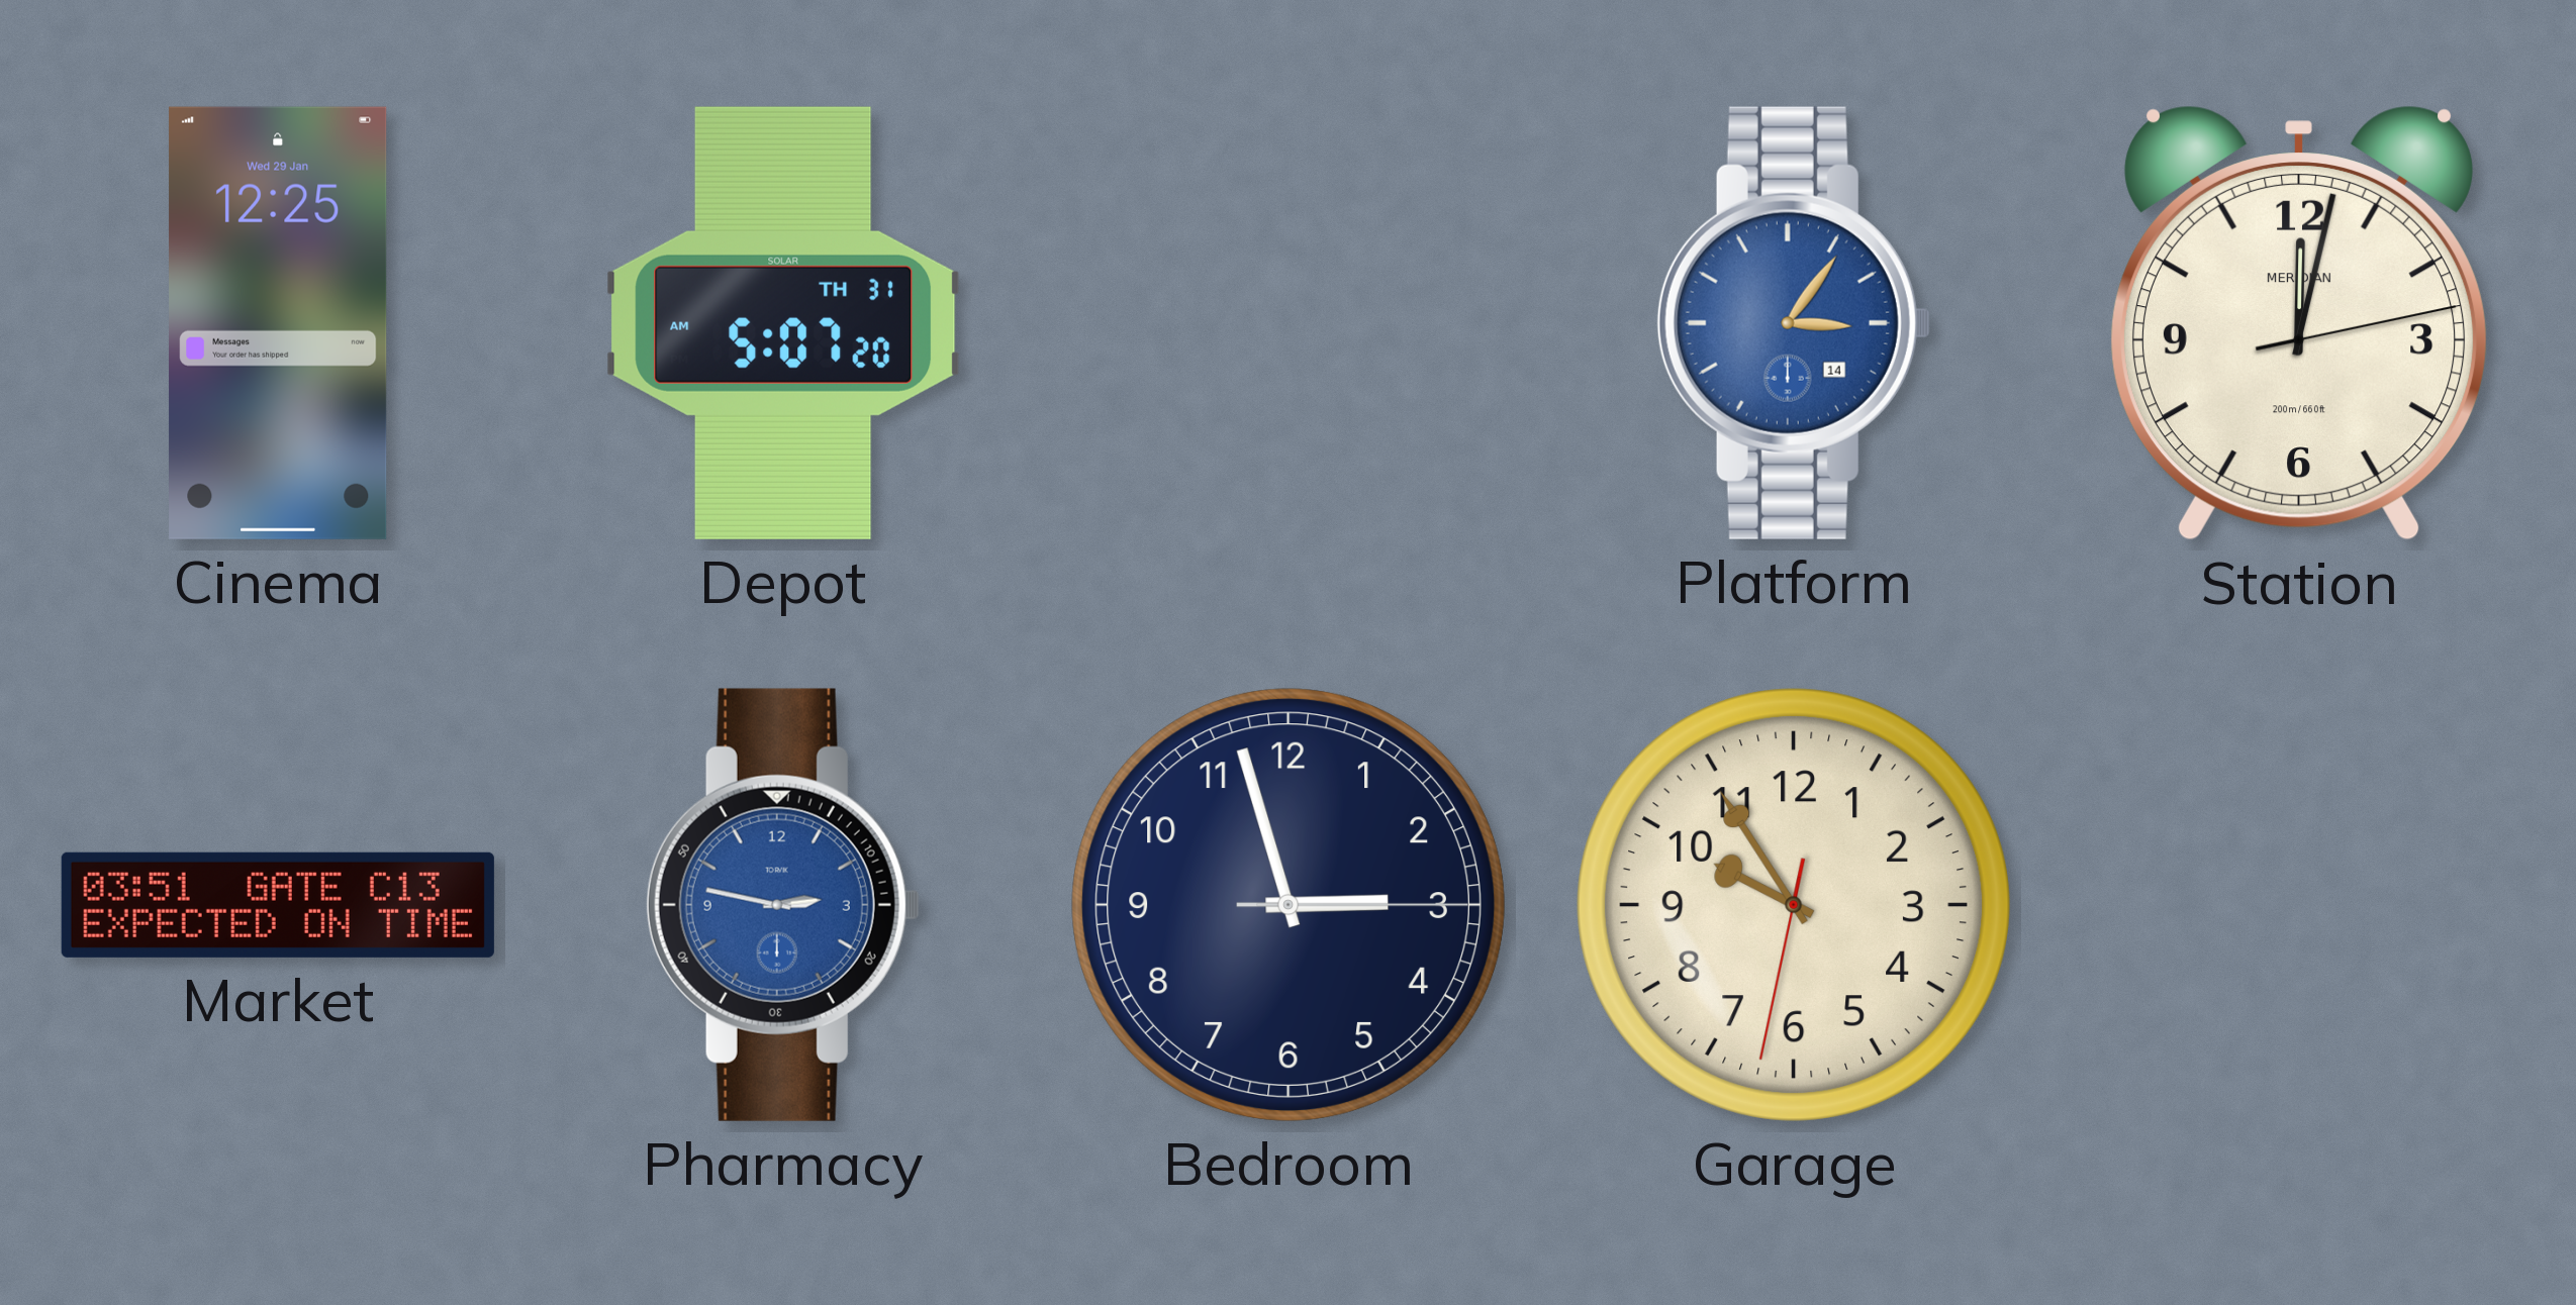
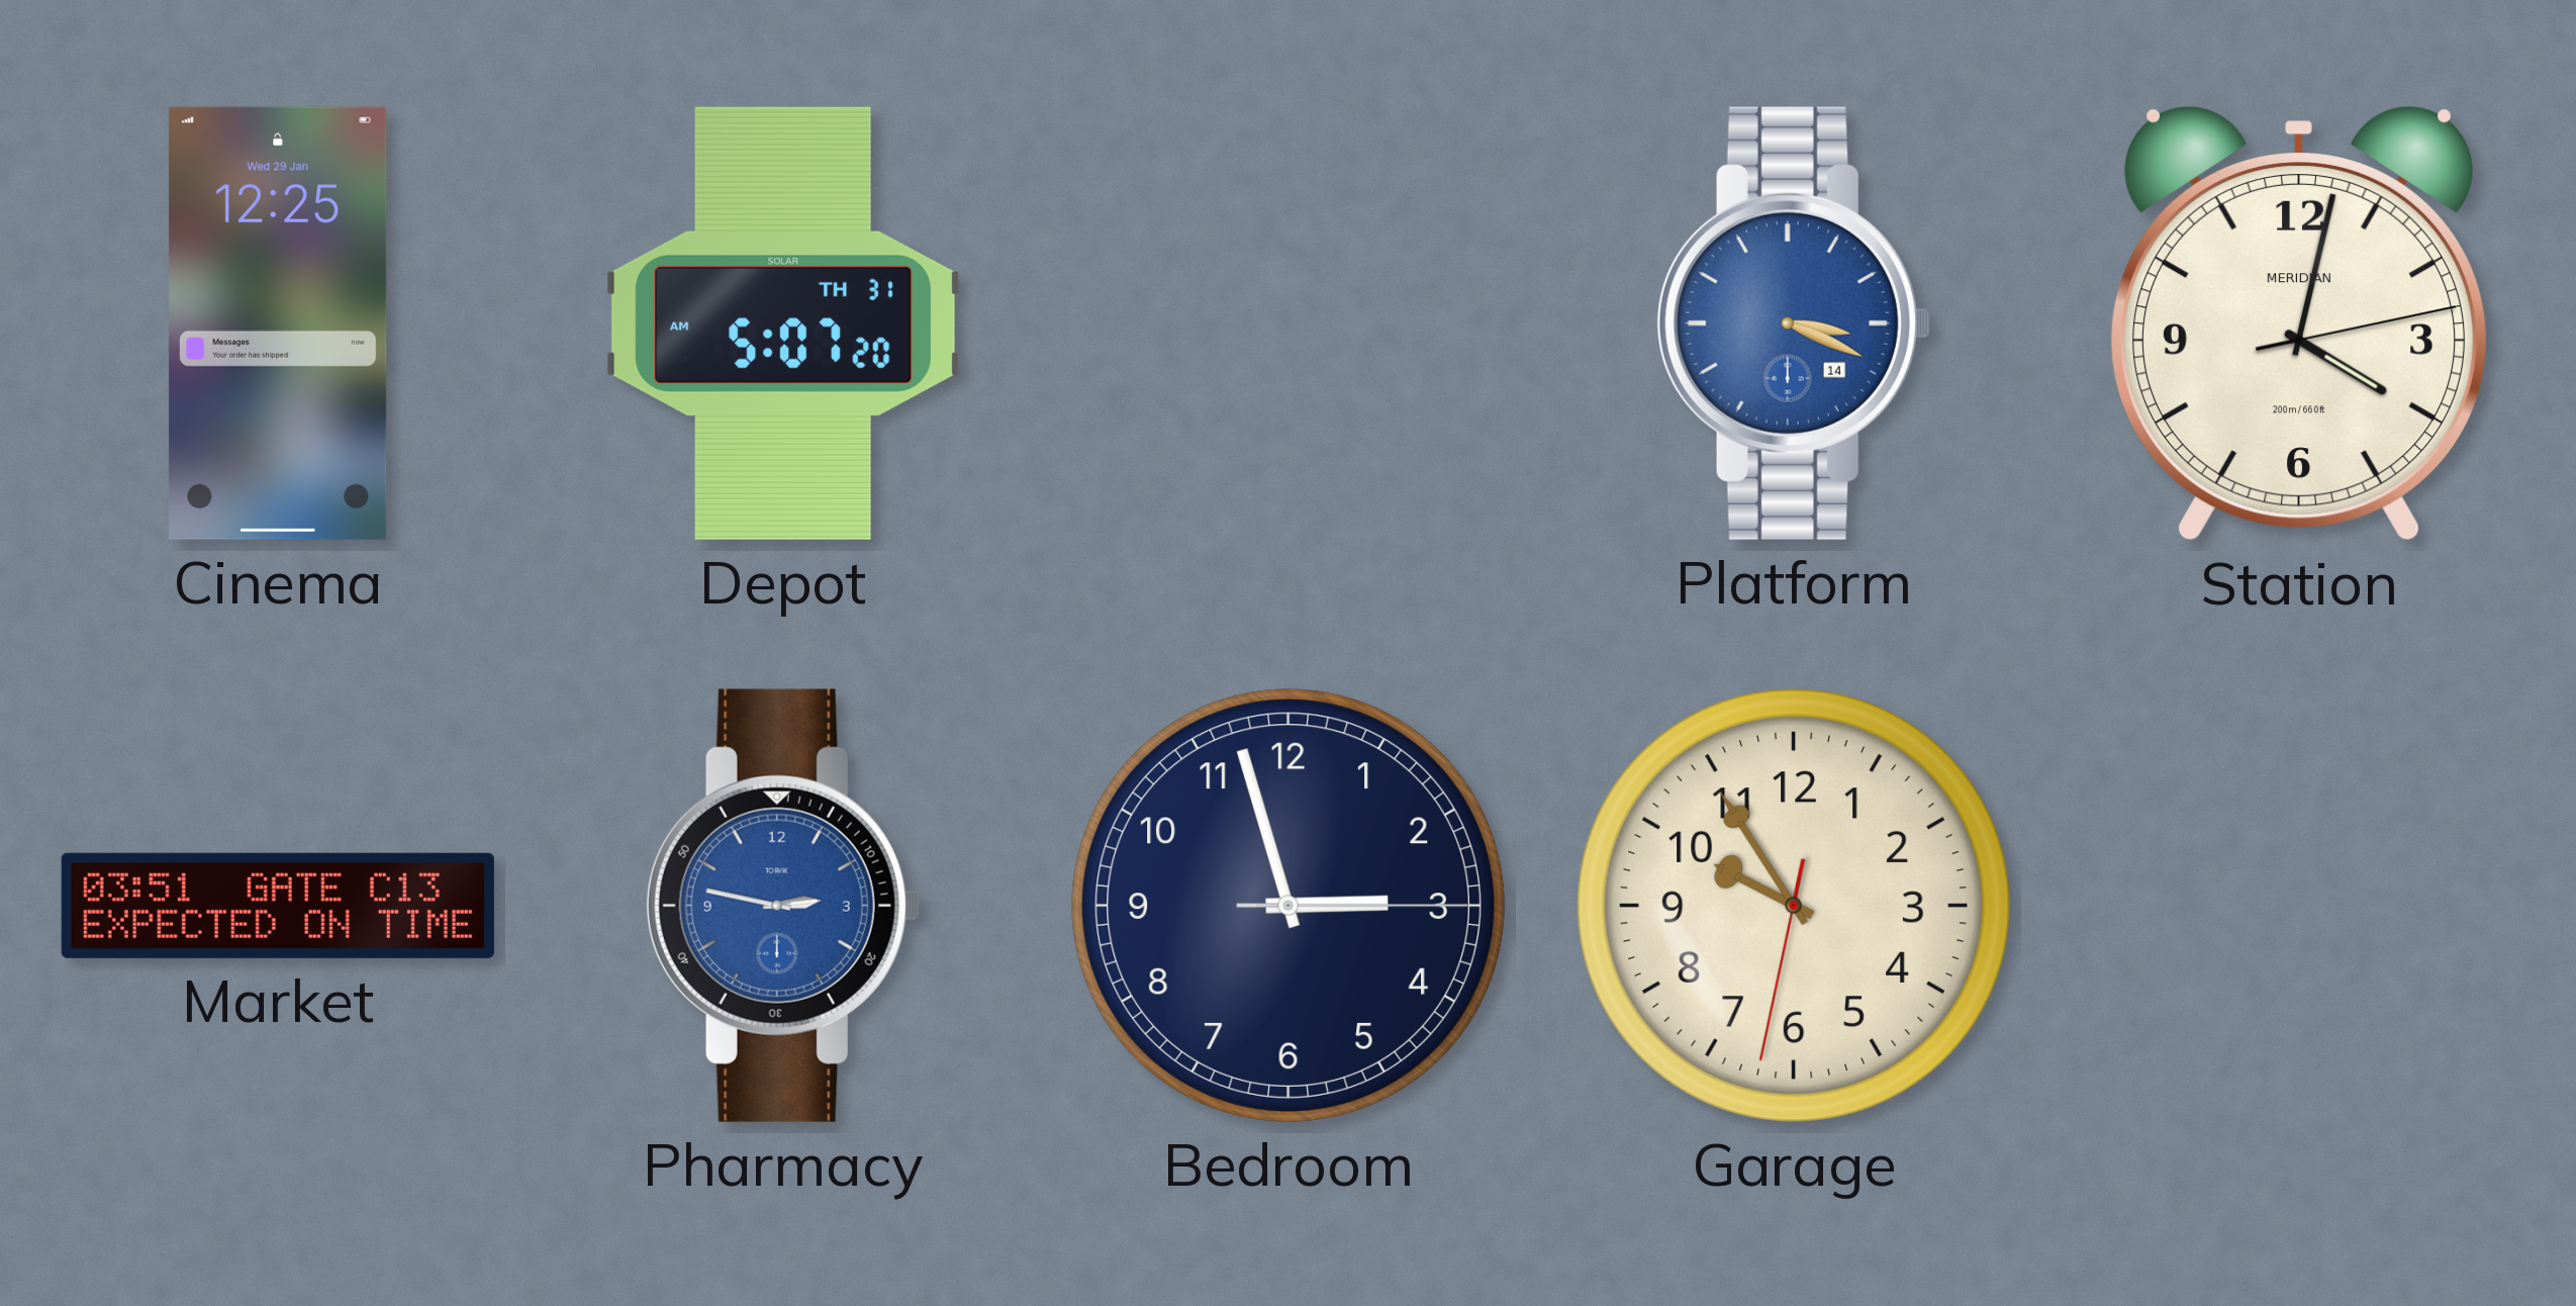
Platform: 3:06 -> 3:19
Station: 12:02 -> 4:02
